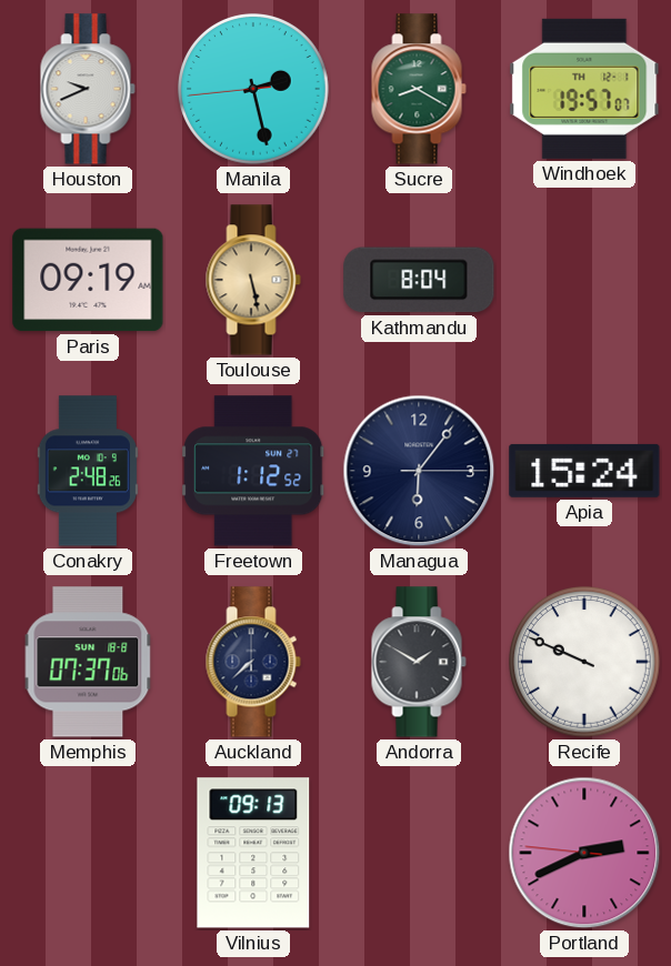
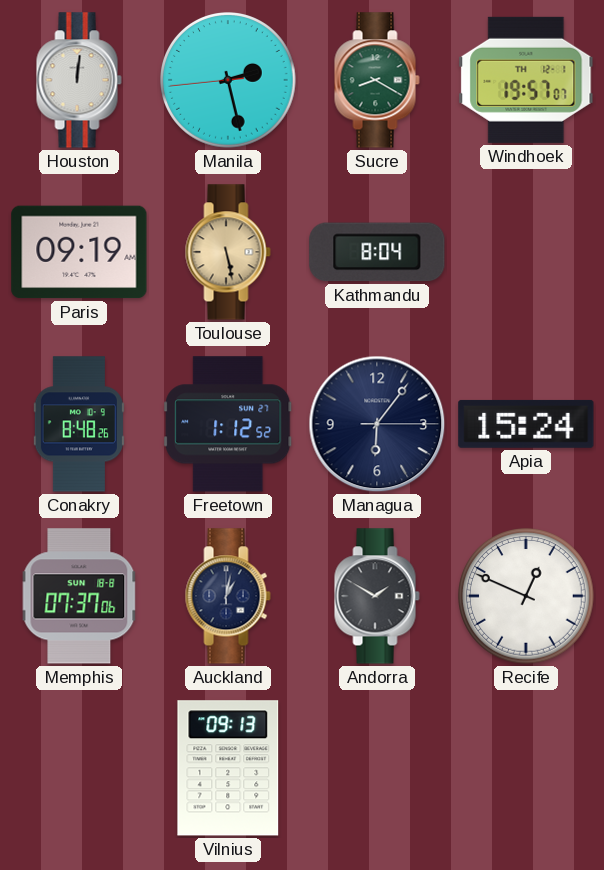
Houston: 9:41 -> 12:01
Conakry: 2:48 -> 8:48
Auckland: 7:38 -> 1:02
Recife: 9:49 -> 12:49
Portland: 2:40 -> none
